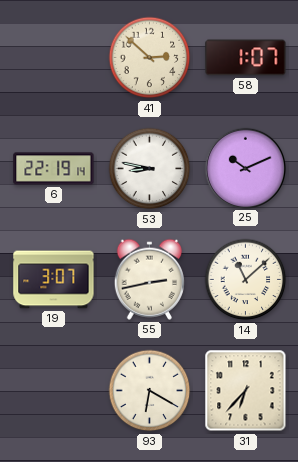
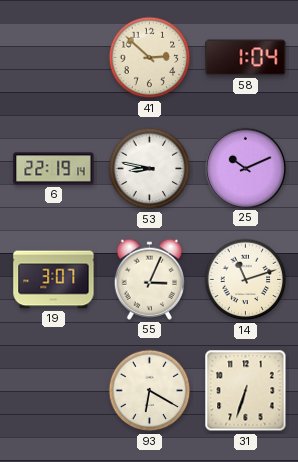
58: 1:07 -> 1:04
55: 2:43 -> 3:04
14: 11:08 -> 11:12
31: 6:37 -> 6:33
